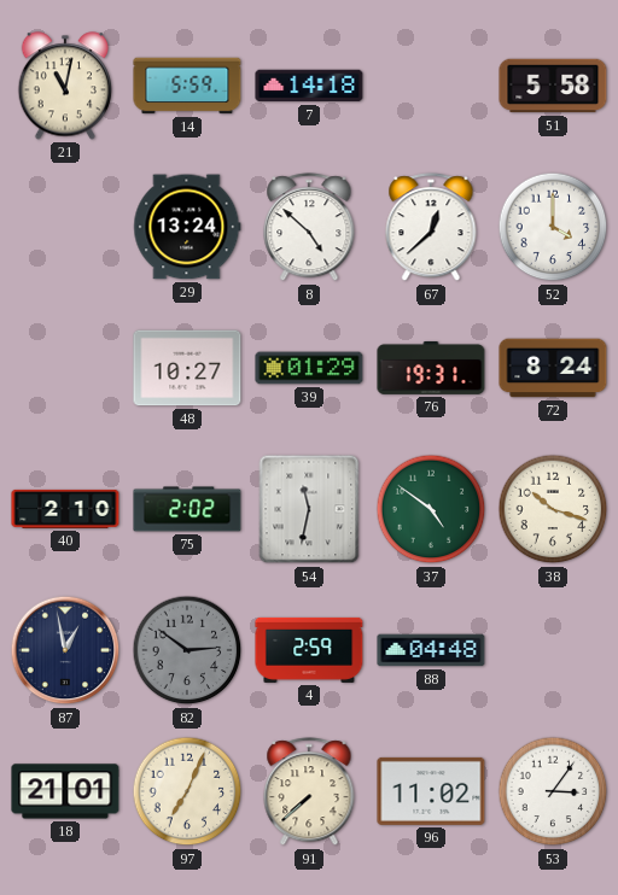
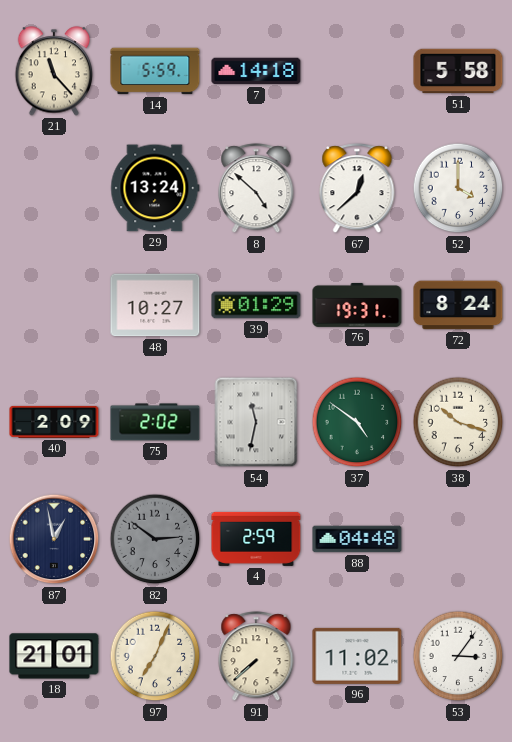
21: 11:02 -> 11:23
40: 2:10 -> 2:09
